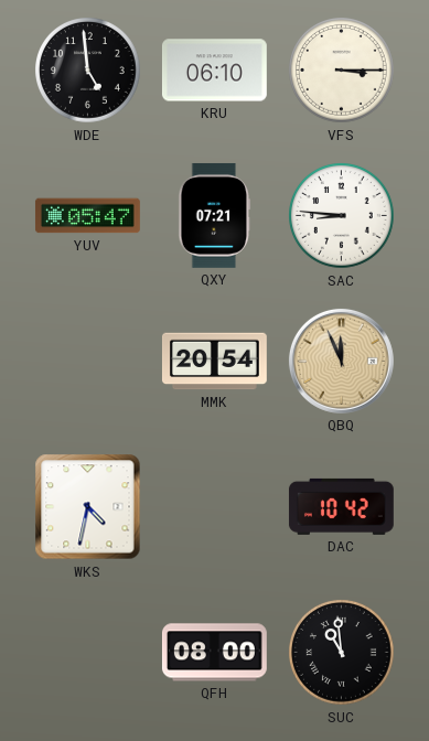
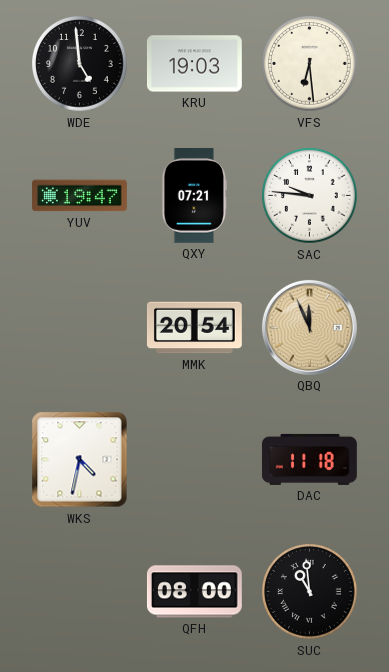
KRU: 06:10 -> 19:03
VFS: 3:15 -> 6:29
YUV: 05:47 -> 19:47
SAC: 8:46 -> 9:46
DAC: 10:42 -> 11:18
